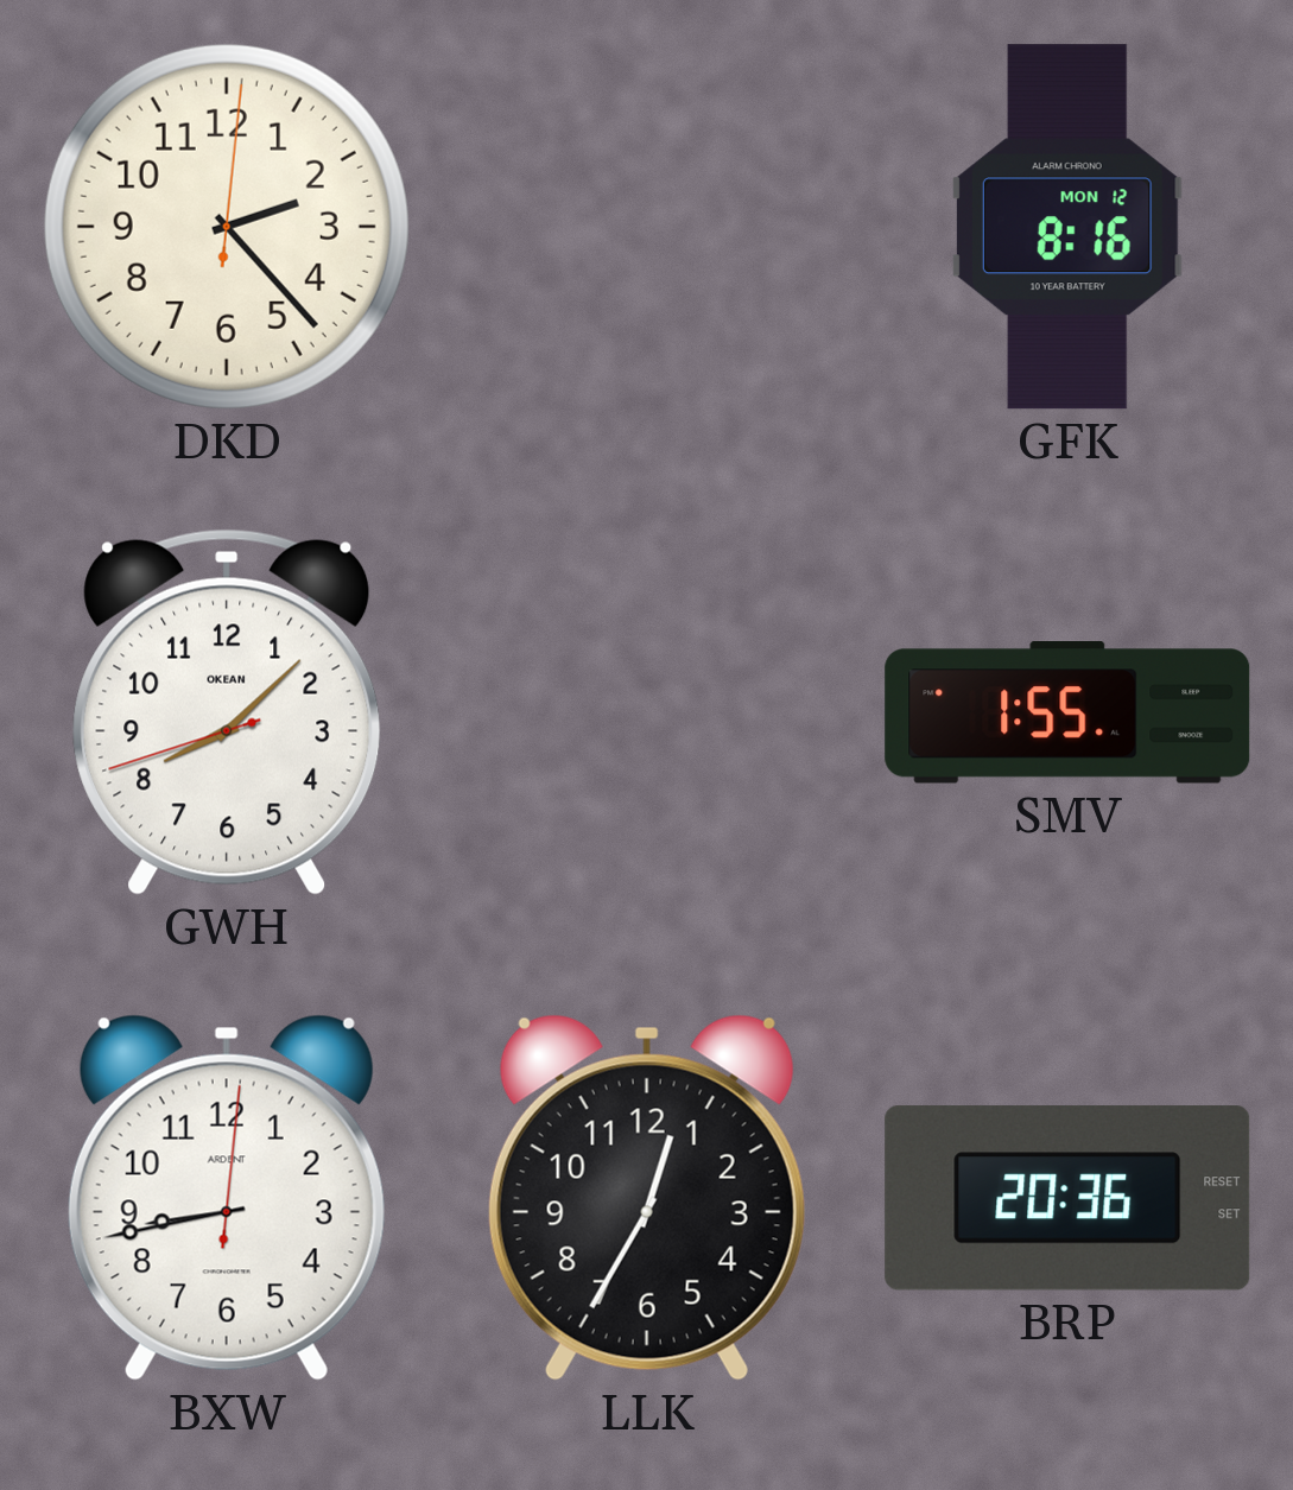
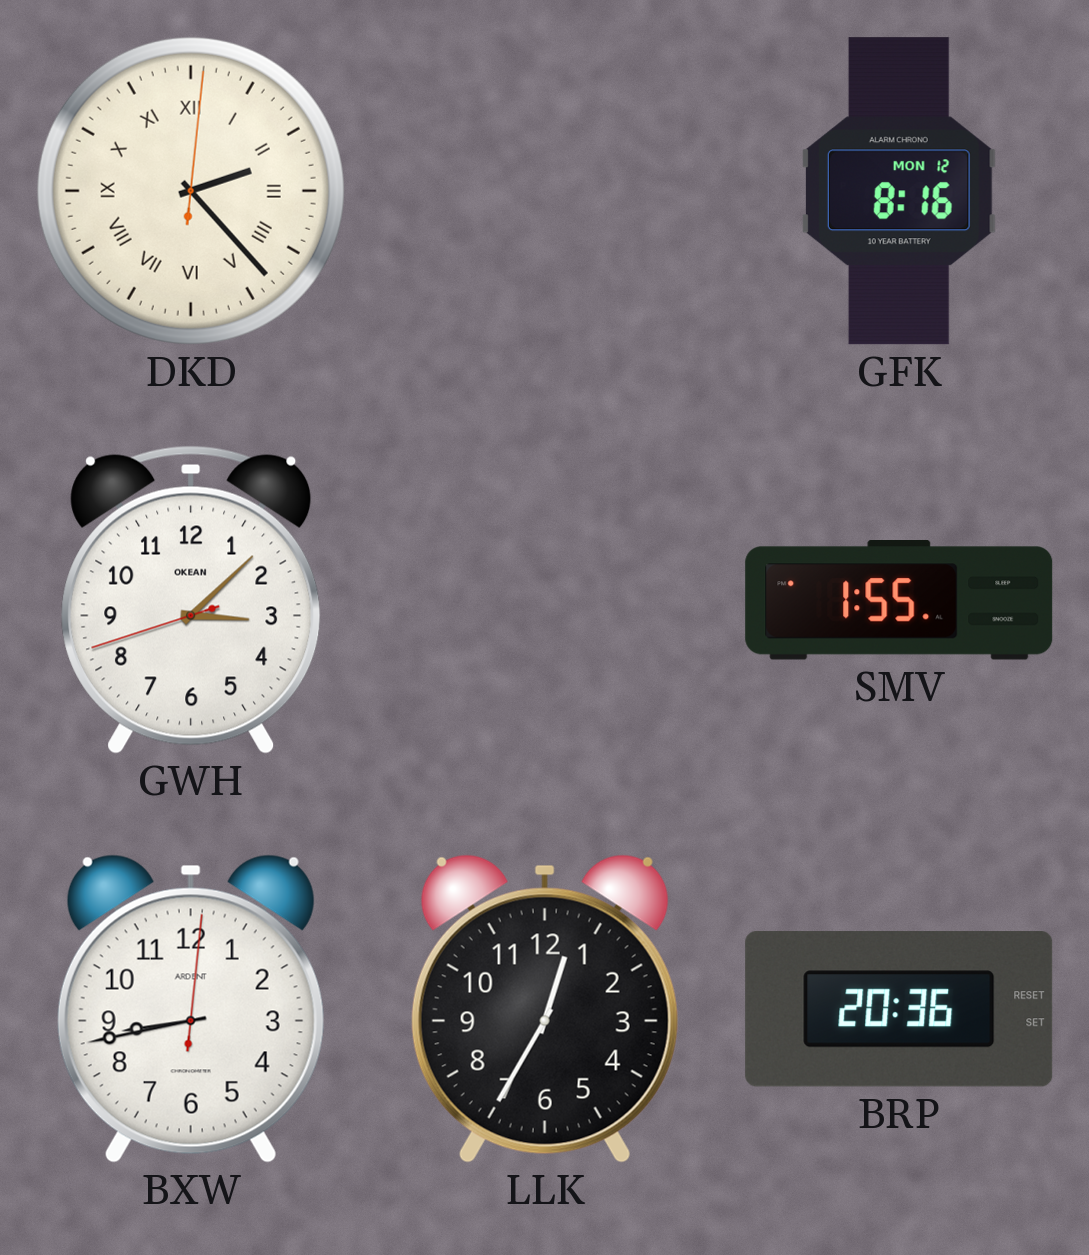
DKD numerals: Arabic -> Roman
GWH: 8:07 -> 3:07
